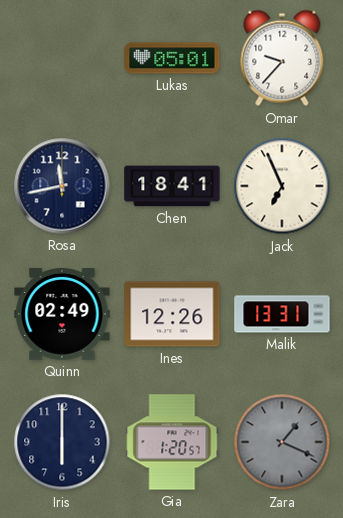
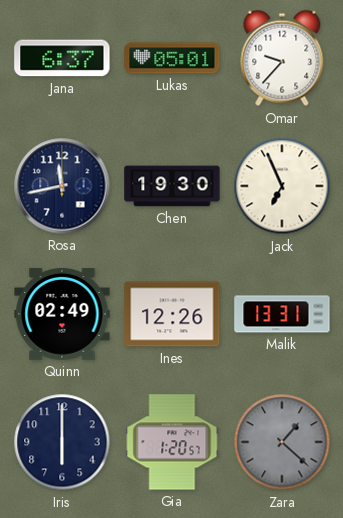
Jana: none -> 6:37
Chen: 18:41 -> 19:30
Zara: 1:19 -> 1:22
